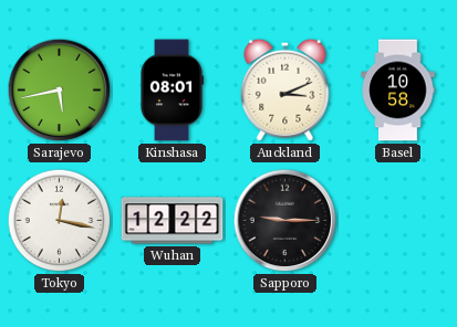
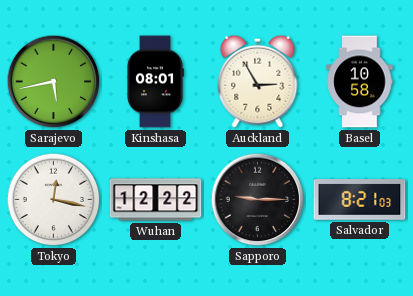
Auckland: 3:11 -> 2:55
Salvador: none -> 8:21
